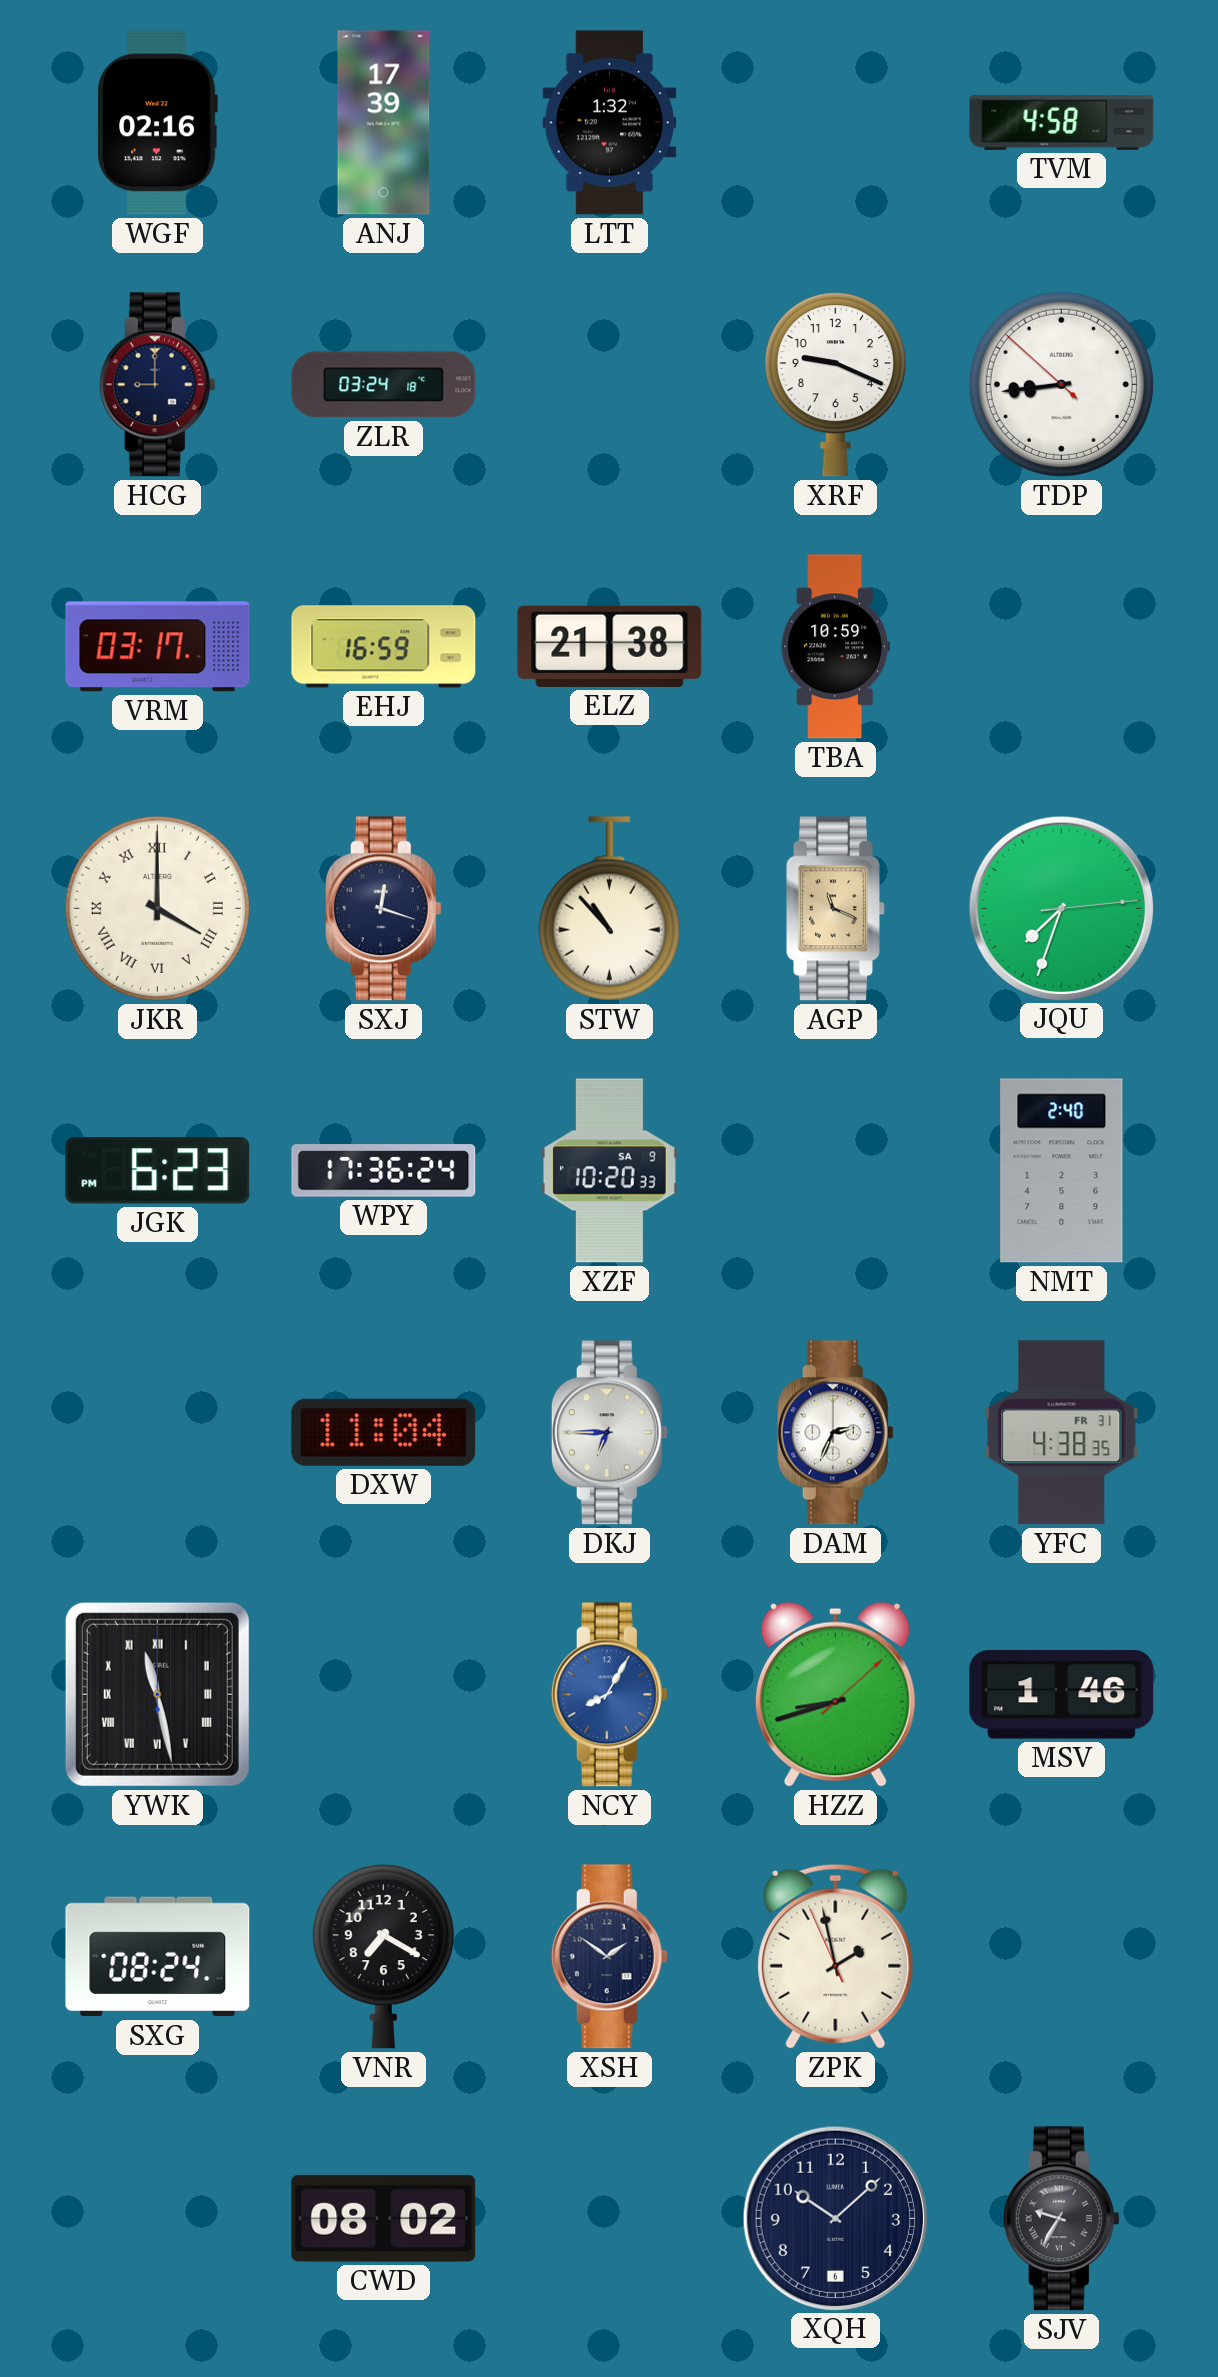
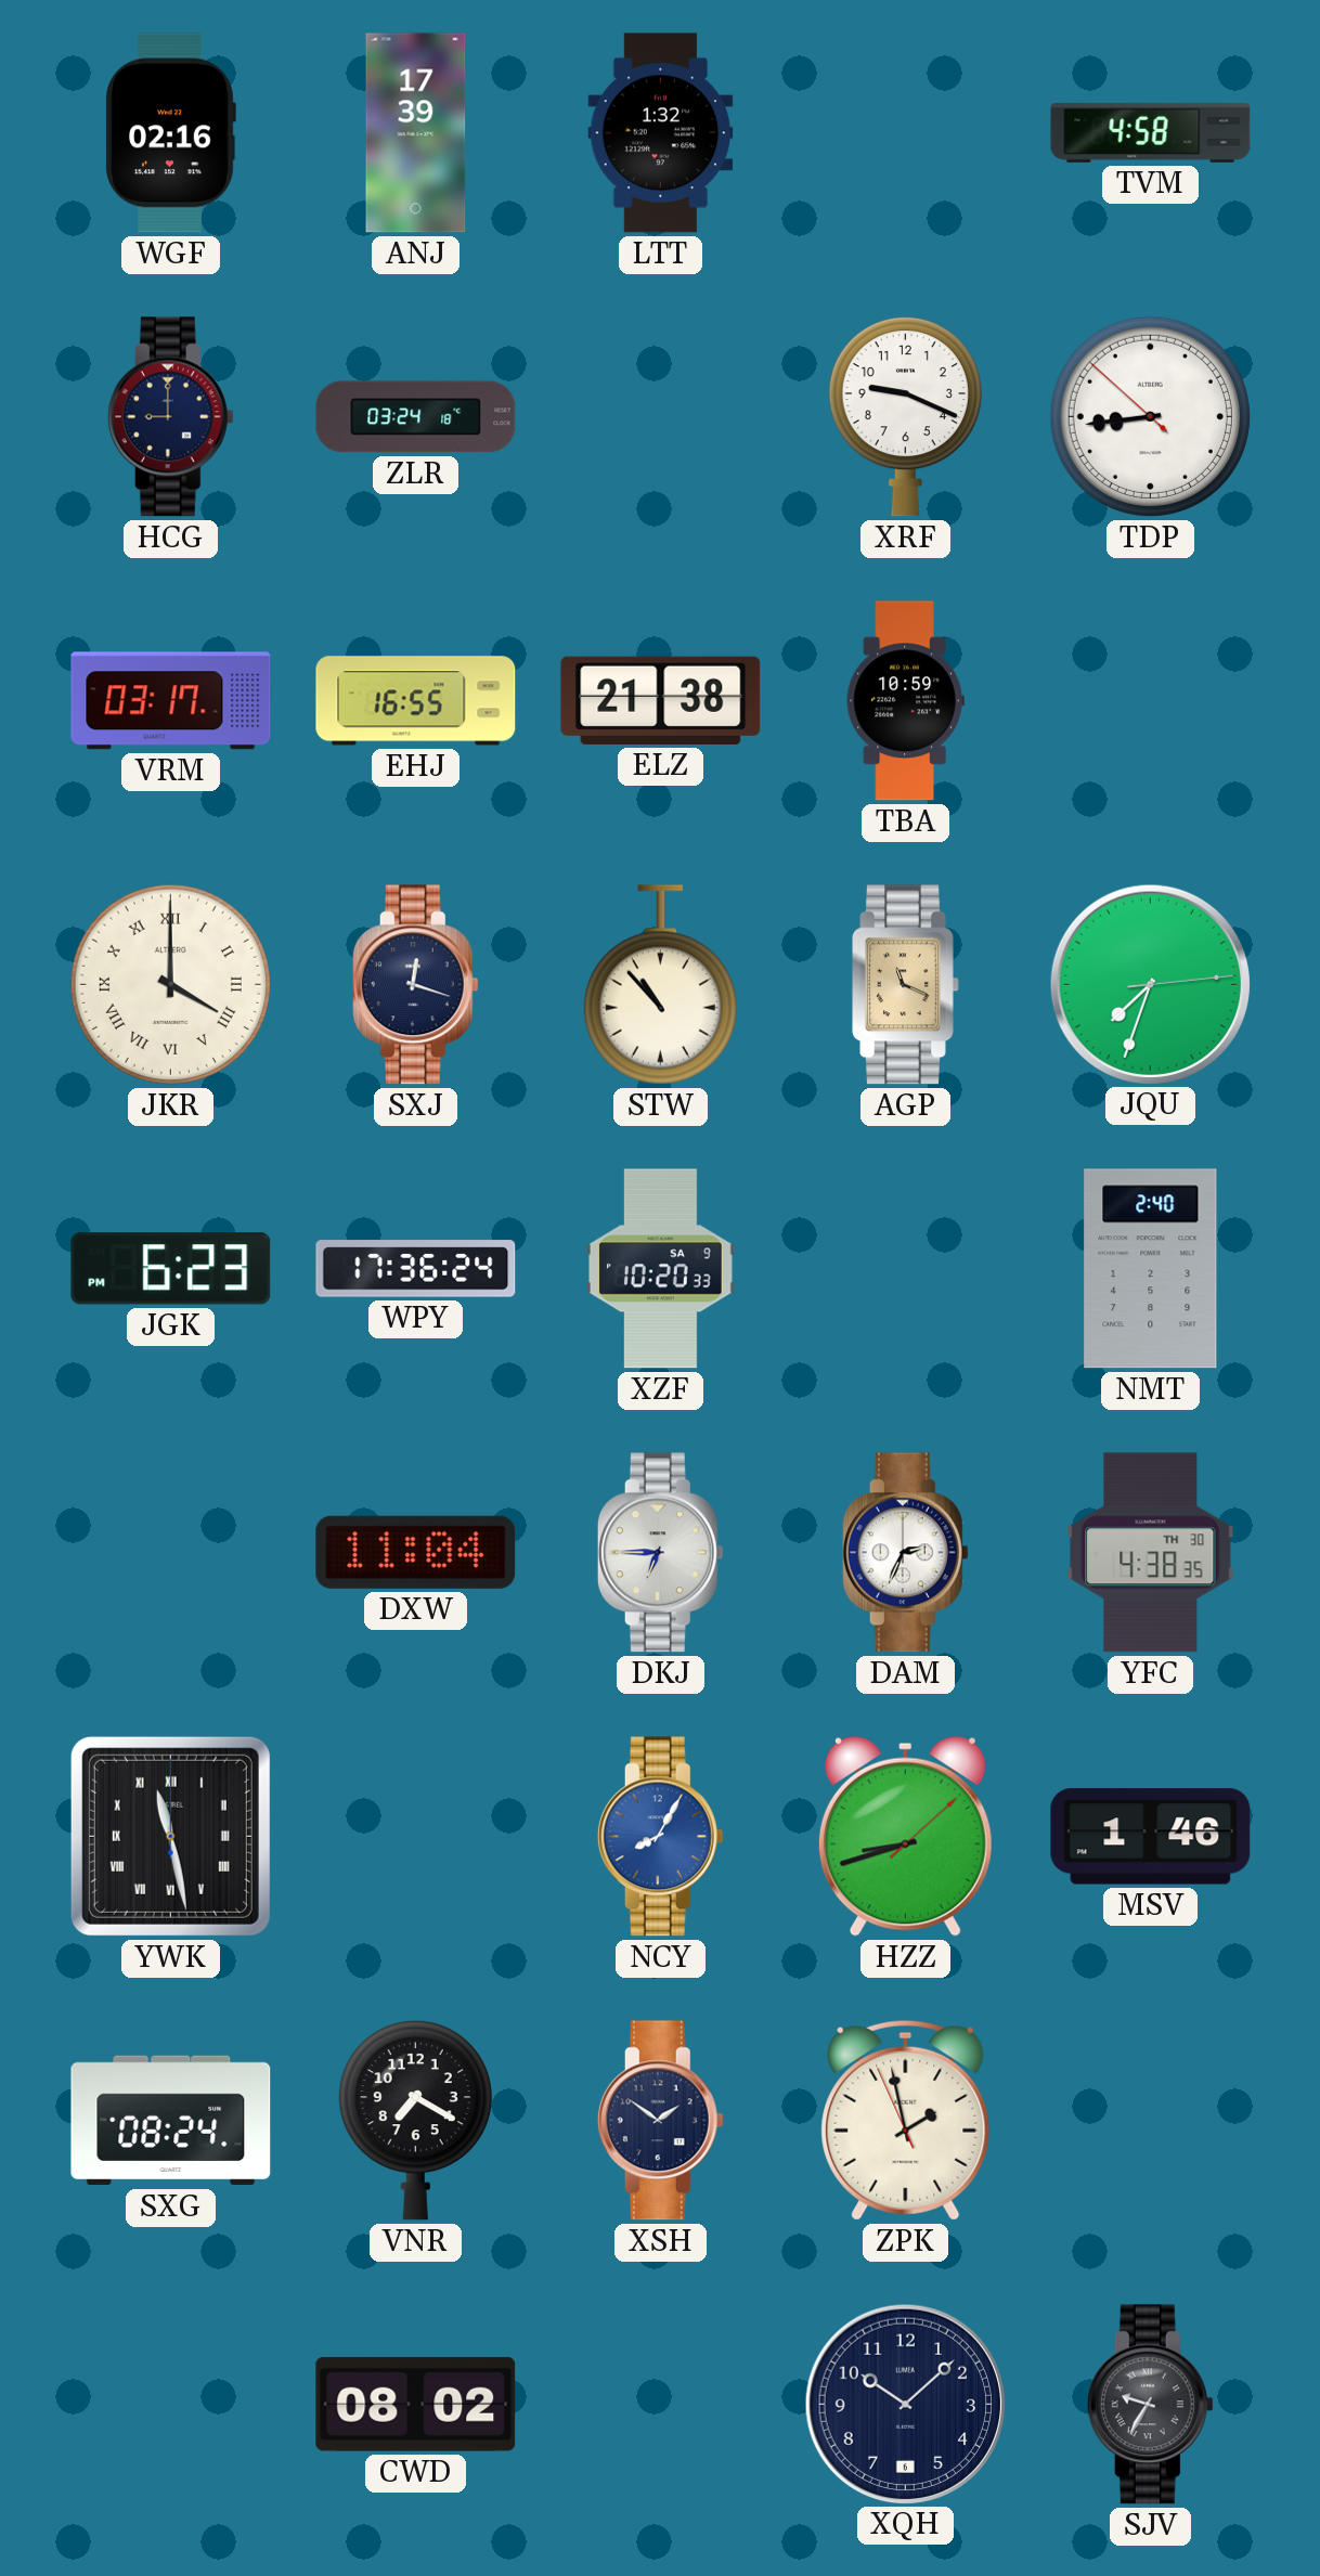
EHJ: 16:59 -> 16:55
YFC date: FR 31 -> TH 30
